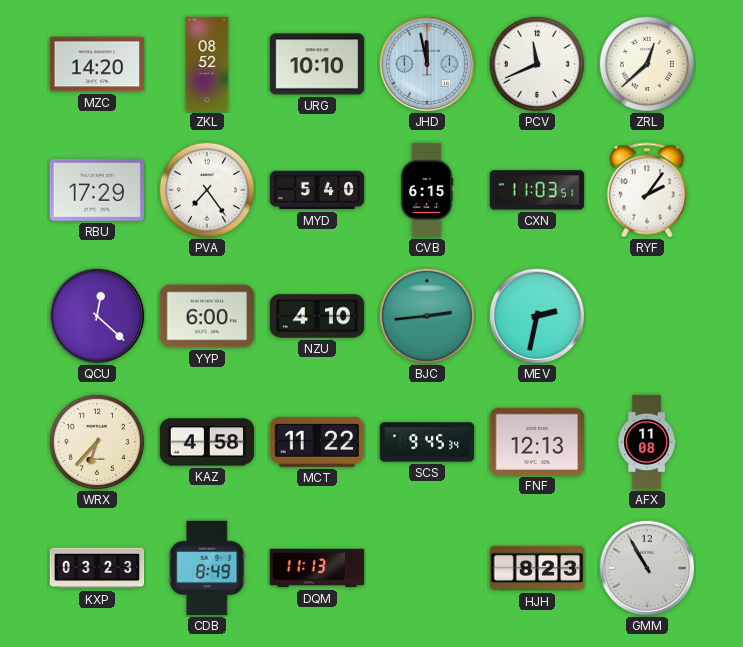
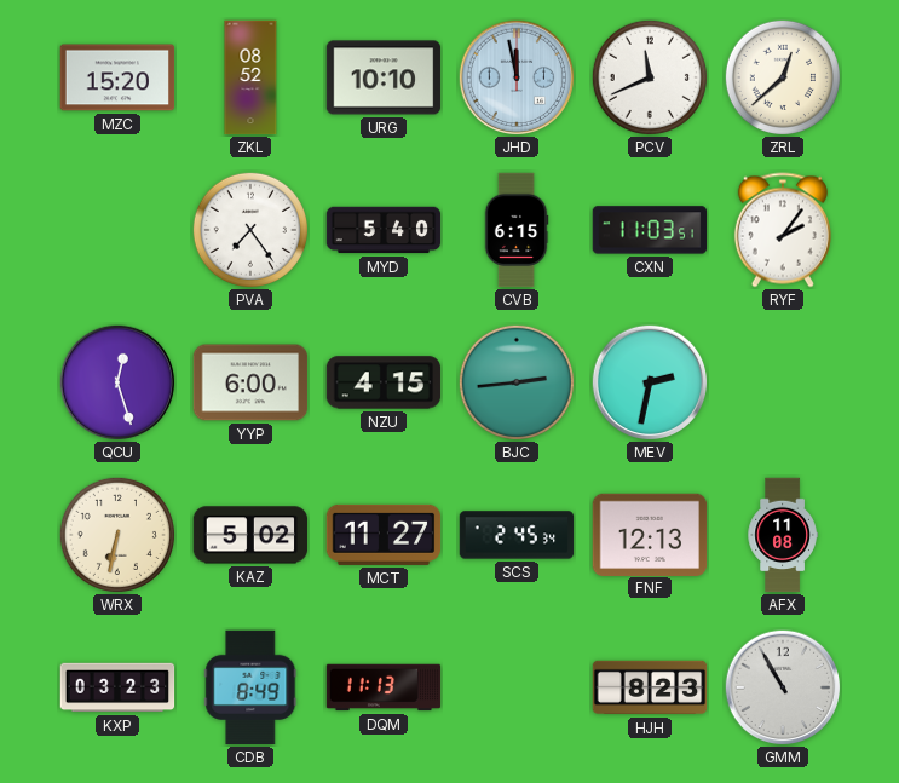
MZC: 14:20 -> 15:20
RBU: 17:29 -> none
QCU: 12:22 -> 12:27
NZU: 4:10 -> 4:15
WRX: 6:37 -> 6:32
KAZ: 4:58 -> 5:02
MCT: 11:22 -> 11:27
SCS: 9:45 -> 2:45
